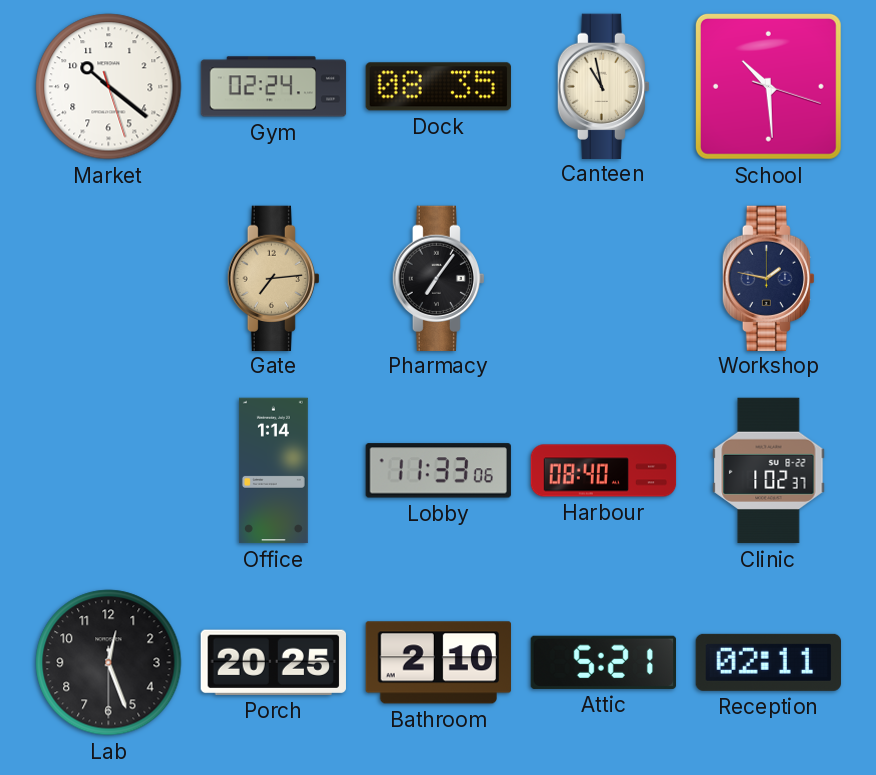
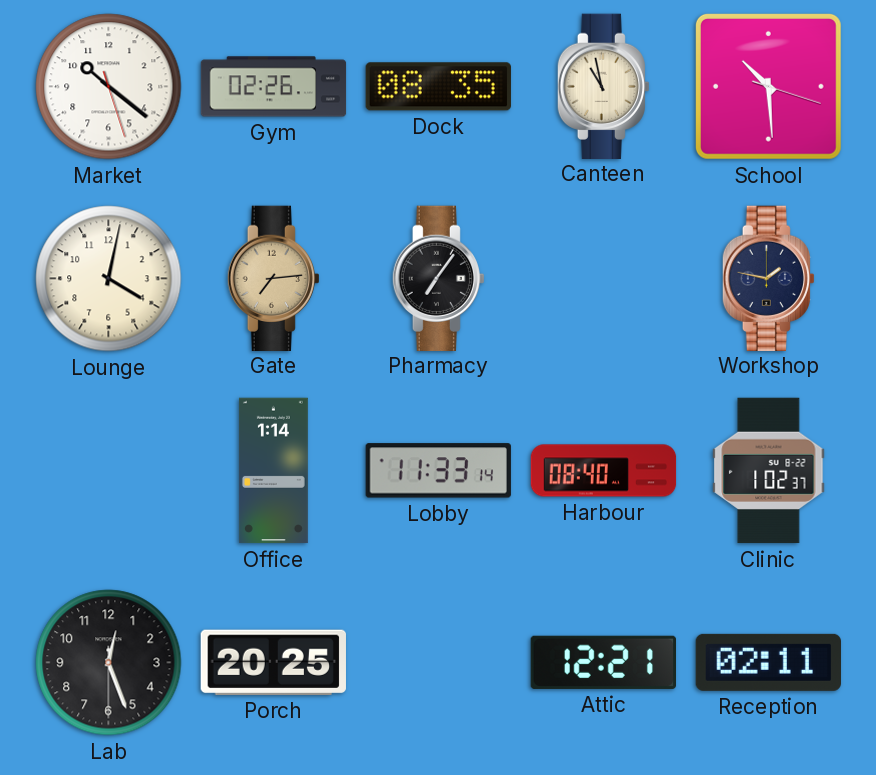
Gym: 02:24 -> 02:26
Lounge: none -> 4:02
Lobby: 11:33:06 -> 11:33:14
Bathroom: 2:10 -> none
Attic: 5:21 -> 12:21
